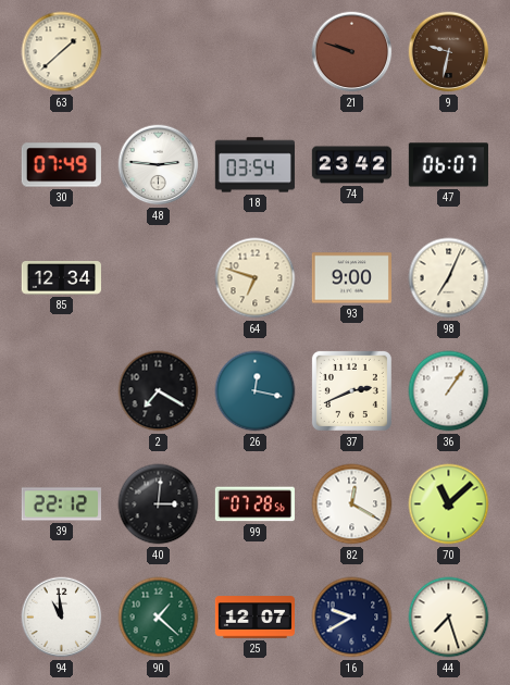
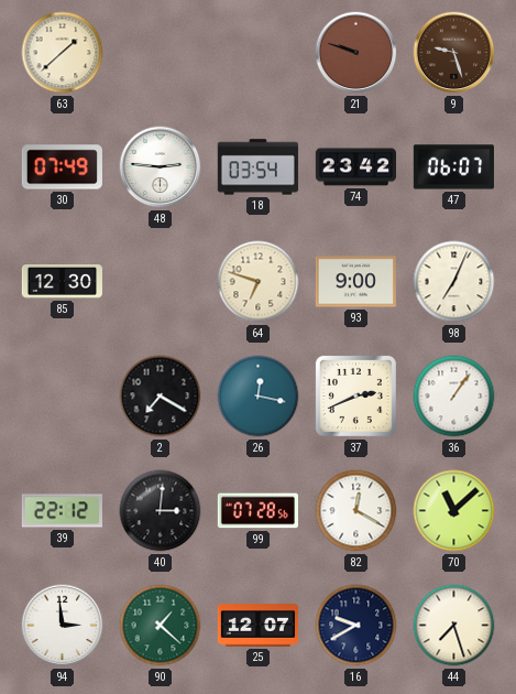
9: 9:32 -> 9:27
85: 12:34 -> 12:30
94: 10:59 -> 2:59
